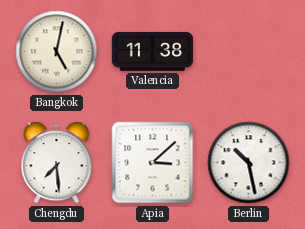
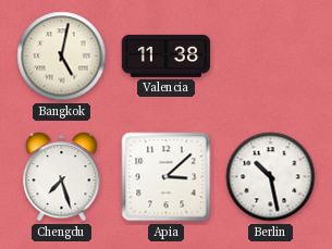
Chengdu: 7:29 -> 7:27
